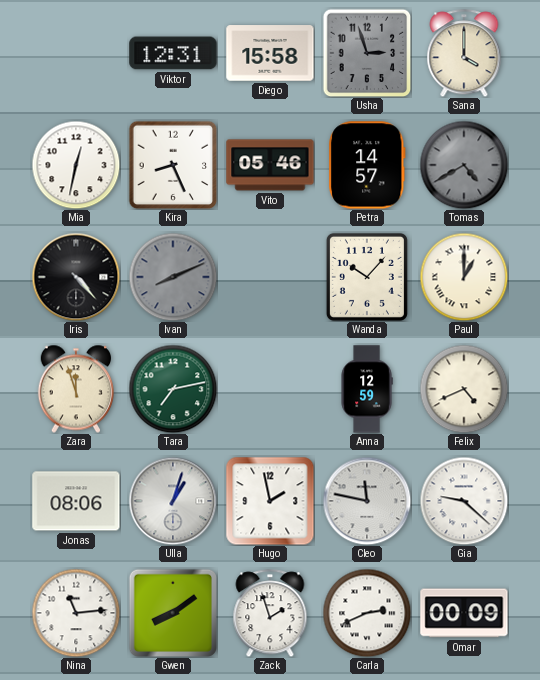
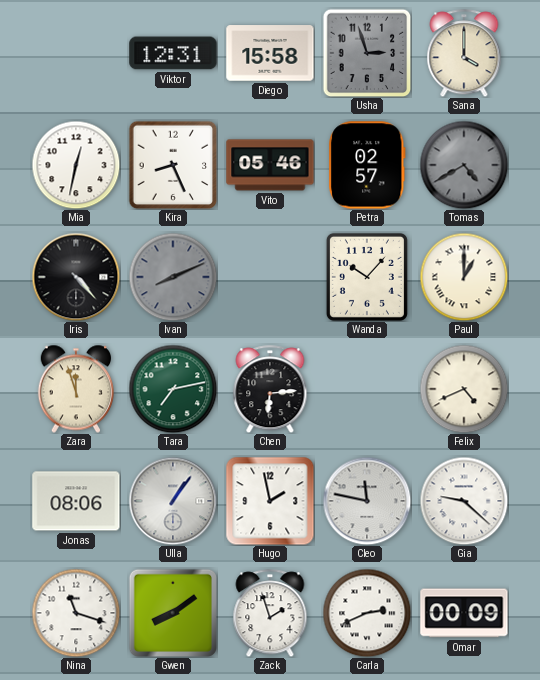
Petra: 14:57 -> 02:57
Chen: none -> 6:14
Anna: 12:59 -> none
Ulla: 1:03 -> 1:06
Nina: 11:14 -> 11:18
